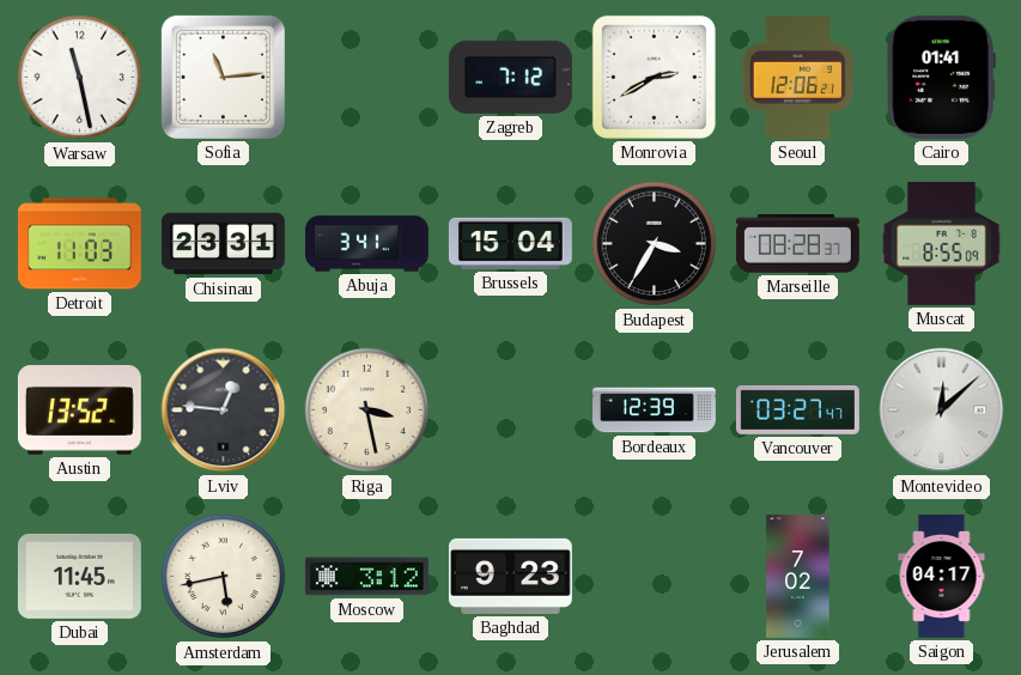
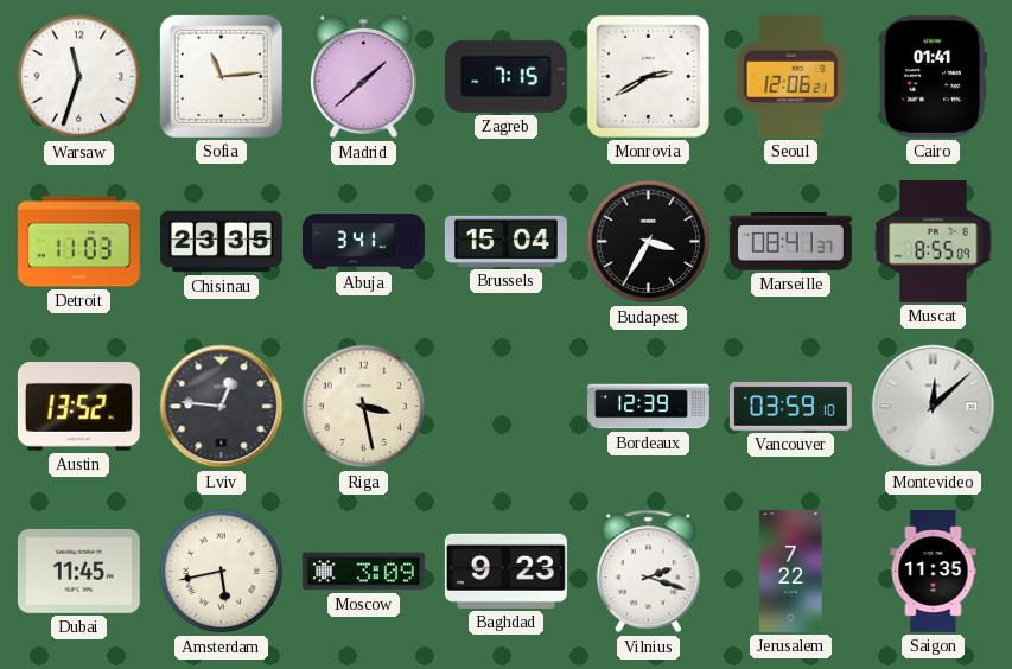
Warsaw: 11:28 -> 11:33
Madrid: none -> 1:38
Zagreb: 7:12 -> 7:15
Chisinau: 23:31 -> 23:35
Marseille: 08:28 -> 08:41
Vancouver: 03:27 -> 03:59
Moscow: 3:12 -> 3:09
Vilnius: none -> 2:18
Jerusalem: 7:02 -> 7:22
Saigon: 04:17 -> 11:35
